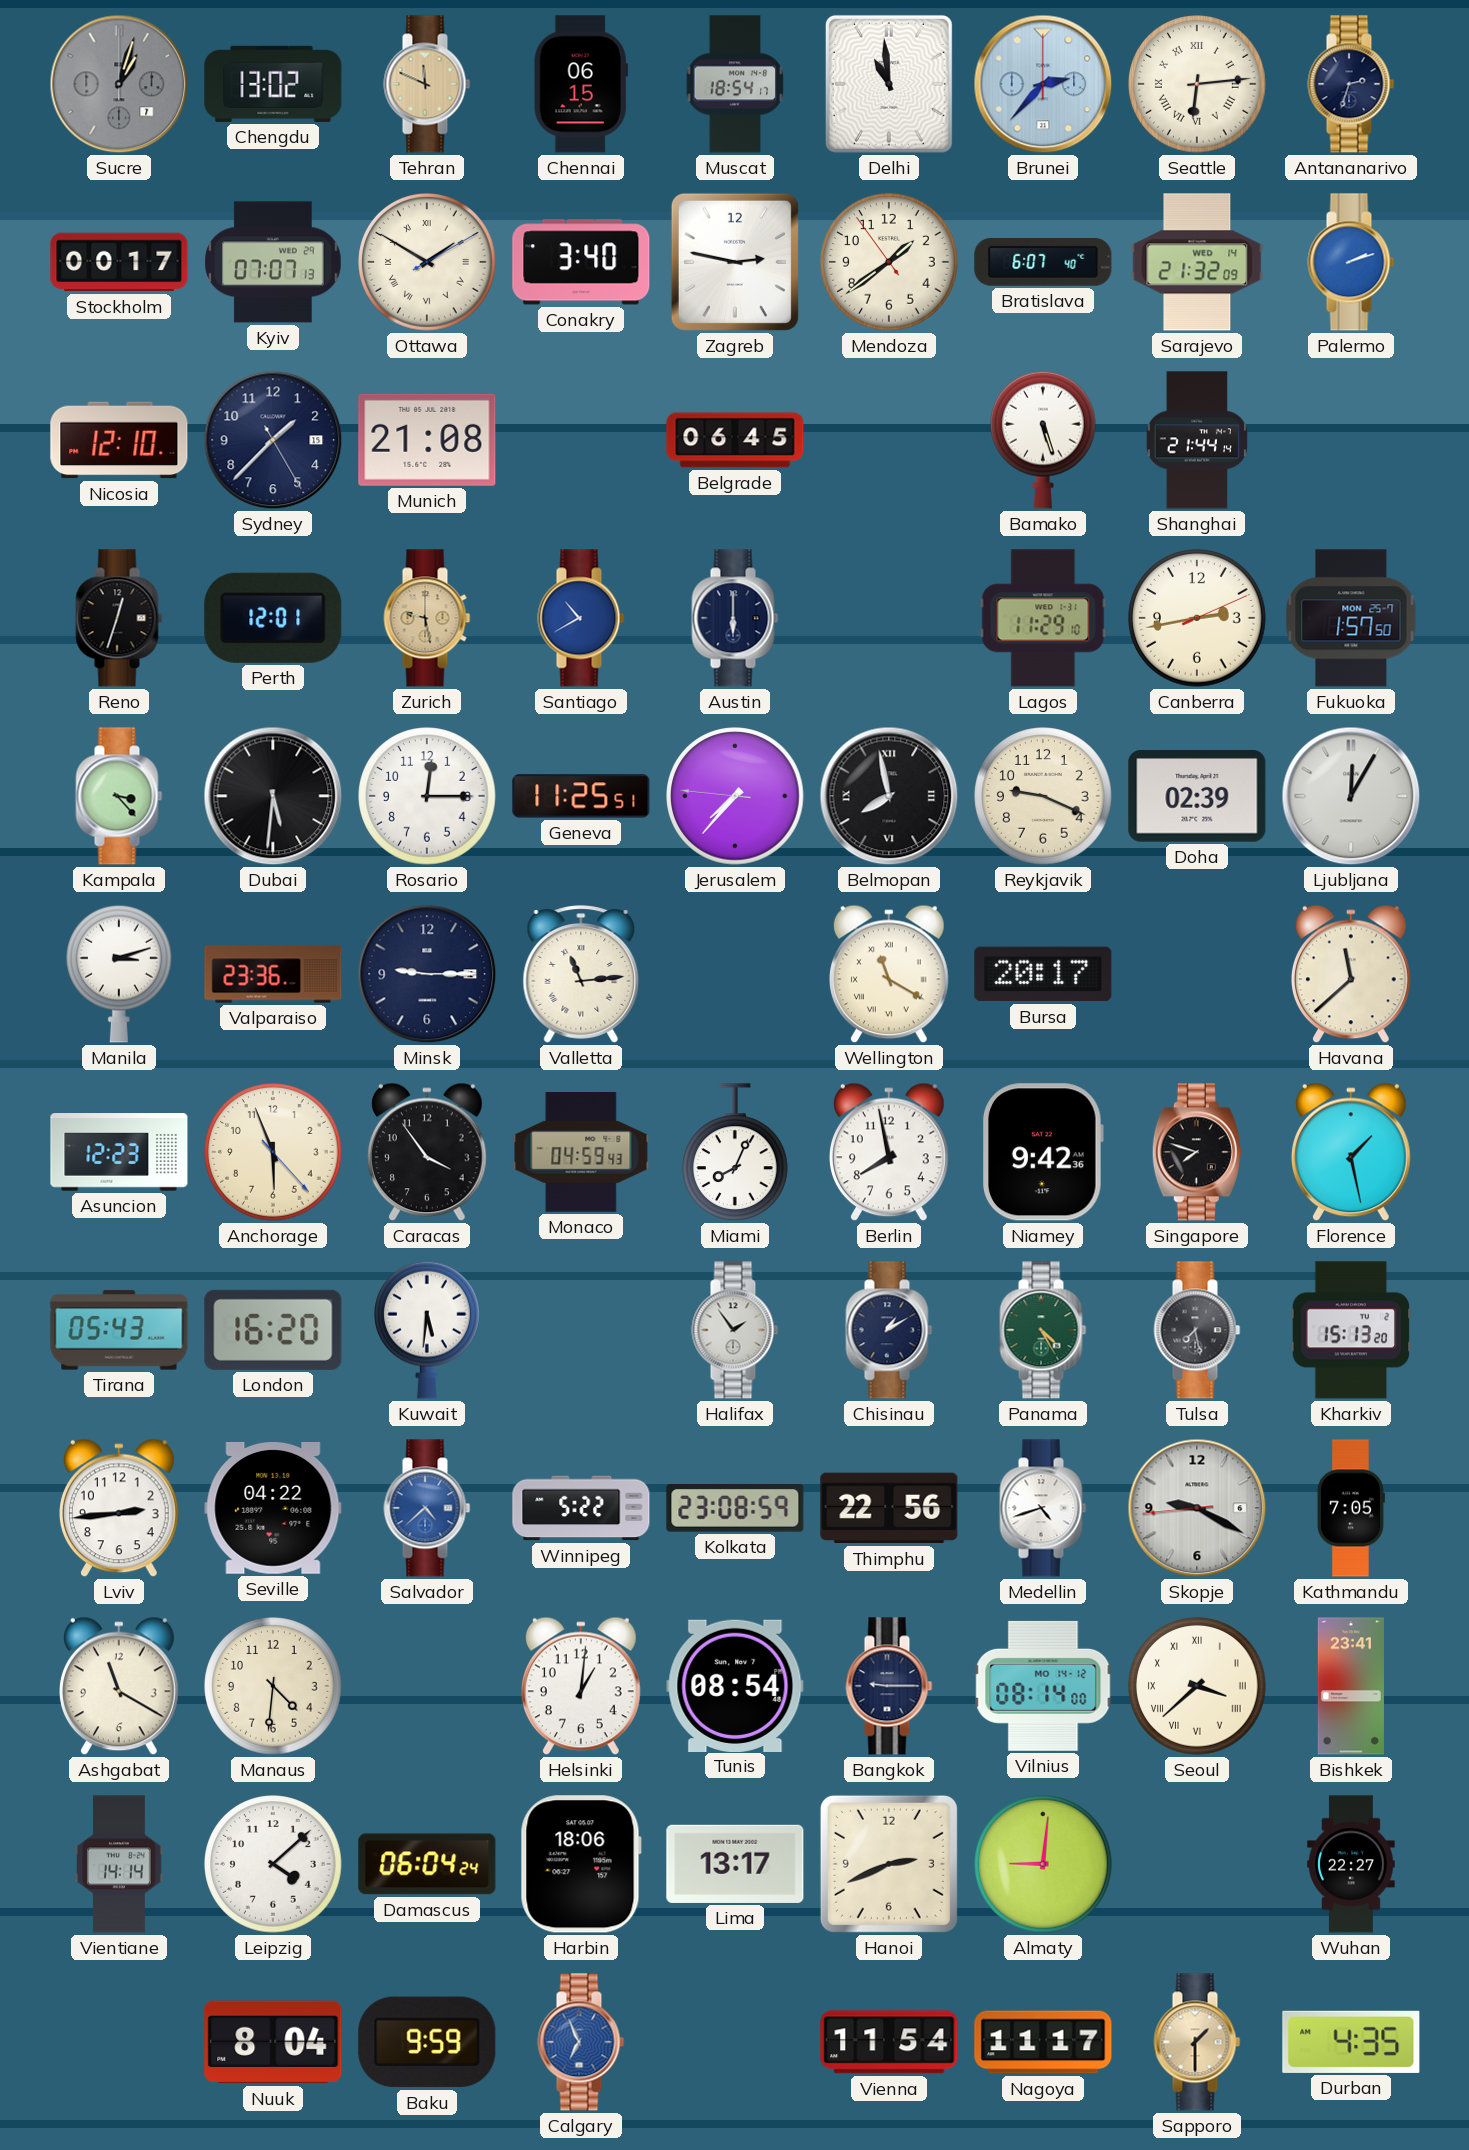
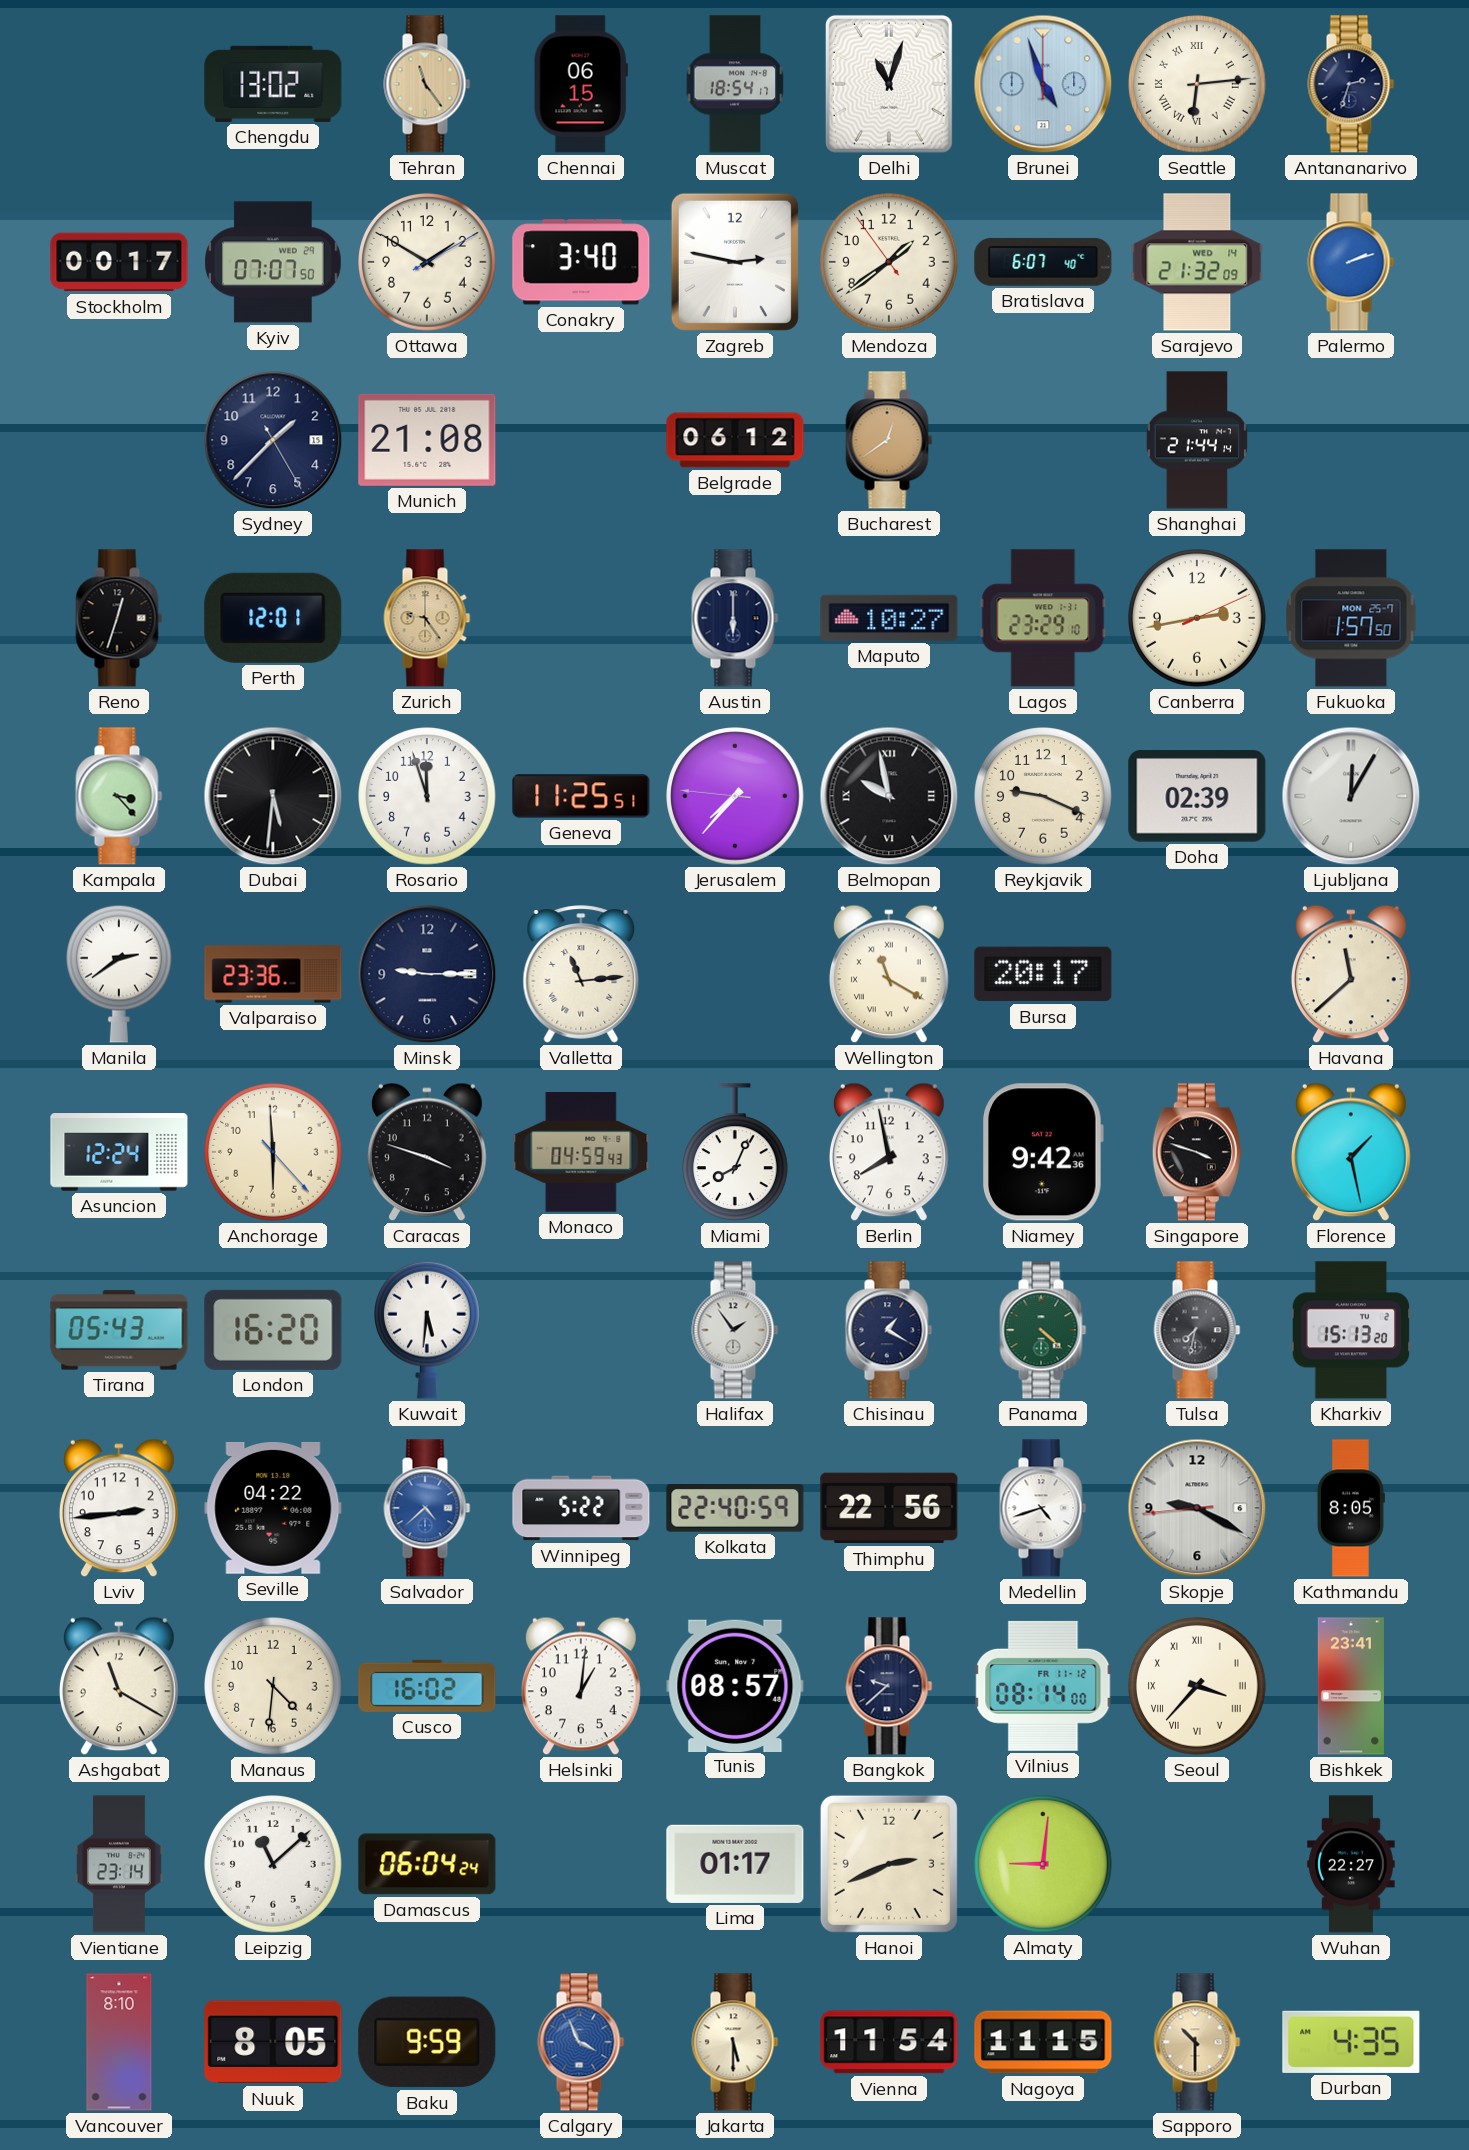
Sucre: 1:03 -> none
Tehran: 11:49 -> 11:24
Delhi: 10:59 -> 11:03
Brunei: 2:37 -> 4:57
Kyiv: 07:07:13 -> 07:07:50
Ottawa numerals: Roman -> Arabic
Nicosia: 12:10 -> none
Belgrade: 06:45 -> 06:12
Bucharest: none -> 12:39
Bamako: 5:27 -> none
Zurich: 9:28 -> 9:24
Santiago: 10:40 -> none
Maputo: none -> 10:27
Lagos: 11:29 -> 23:29
Rosario: 12:15 -> 11:57
Belmopan: 7:58 -> 9:58
Manila: 3:12 -> 2:39
Asuncion: 12:23 -> 12:24
Anchorage: 5:56 -> 5:59
Caracas: 3:54 -> 3:48
Singapore: 7:48 -> 3:48
Chisinau: 1:10 -> 1:20
Panama: 4:25 -> 4:22
Tulsa: 7:28 -> 7:32
Kolkata: 23:08 -> 22:40
Kathmandu: 7:05 -> 8:05
Cusco: none -> 16:02
Tunis: 08:54 -> 08:57
Bangkok: 9:15 -> 9:38
Vilnius date: MO 14-12 -> FR 11-12
Seoul: 3:38 -> 3:37
Vientiane: 14:14 -> 23:14
Leipzig: 4:08 -> 11:08
Harbin: 18:06 -> none
Lima: 13:17 -> 01:17
Vancouver: none -> 8:10
Nuuk: 8:04 -> 8:05
Calgary: 6:56 -> 3:56
Jakarta: none -> 5:30
Nagoya: 11:17 -> 11:15
Sapporo: 1:30 -> 10:30
